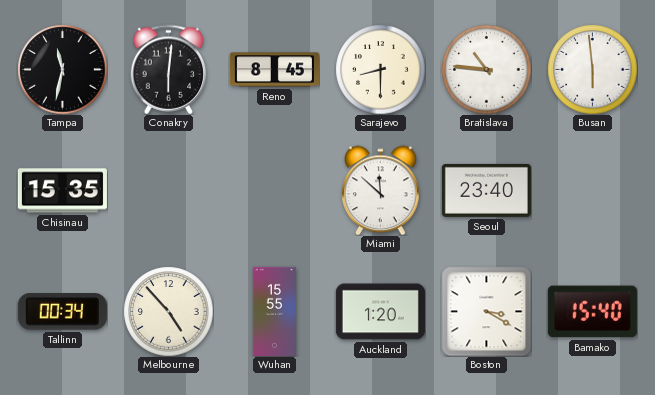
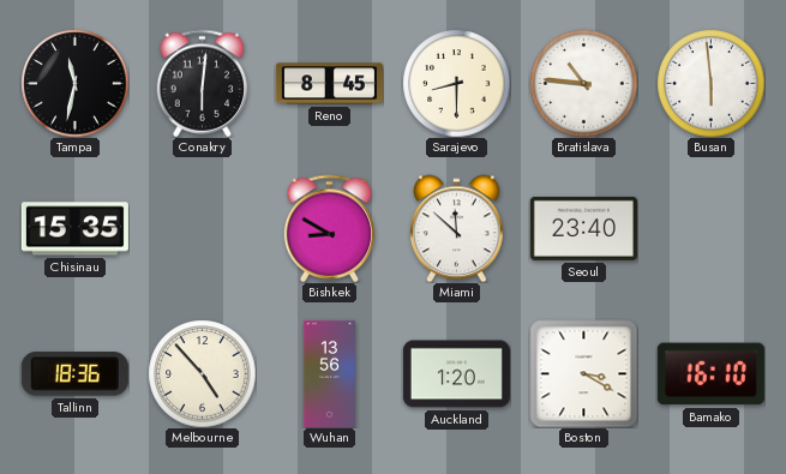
Bishkek: none -> 8:50
Tallinn: 00:34 -> 18:36
Wuhan: 15:55 -> 13:56
Bamako: 15:40 -> 16:10
